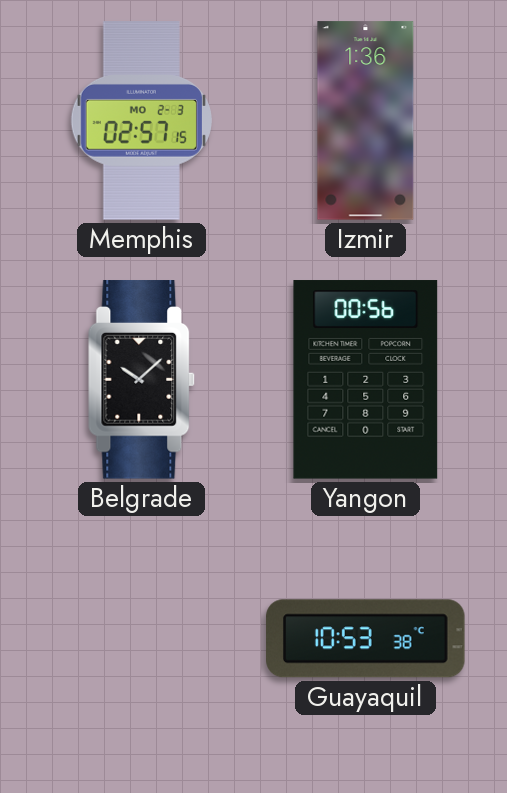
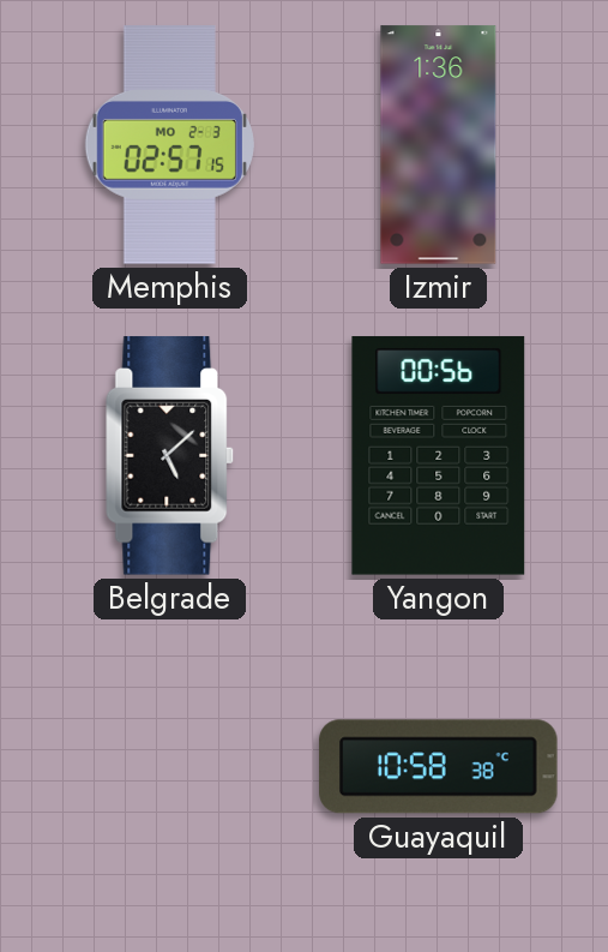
Belgrade: 10:08 -> 5:08
Guayaquil: 10:53 -> 10:58
